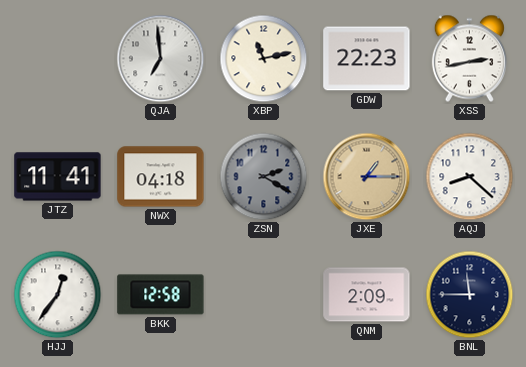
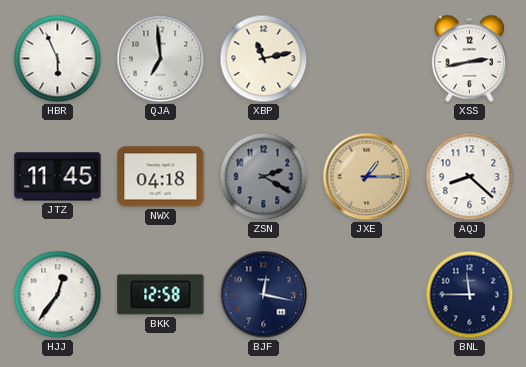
HBR: none -> 5:56
GDW: 22:23 -> none
JTZ: 11:41 -> 11:45
BJF: none -> 12:17
QNM: 2:09 -> none
